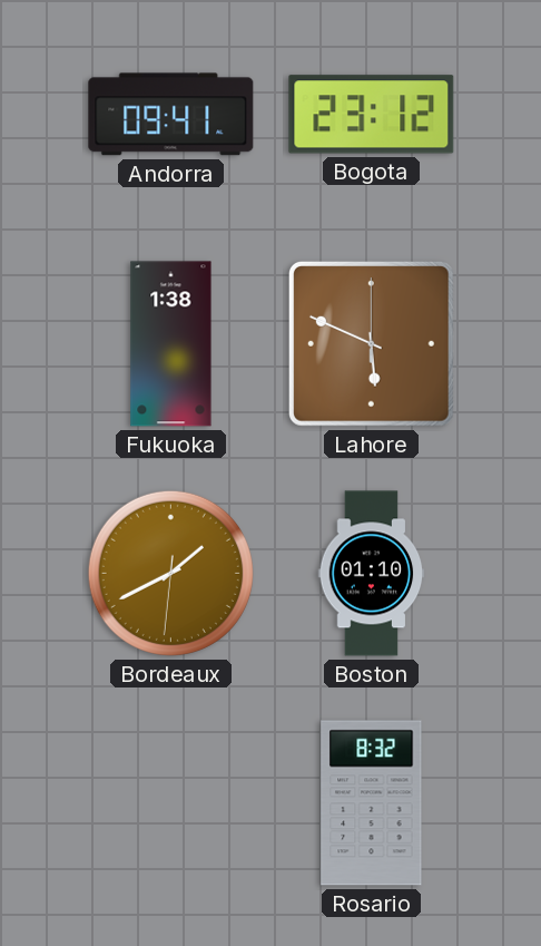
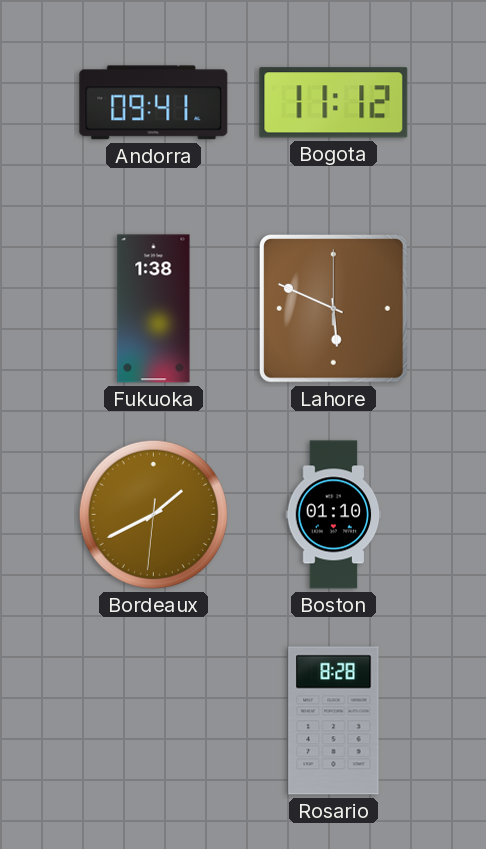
Bogota: 23:12 -> 11:12
Rosario: 8:32 -> 8:28
